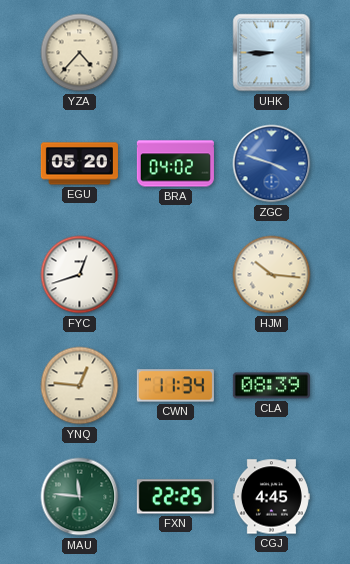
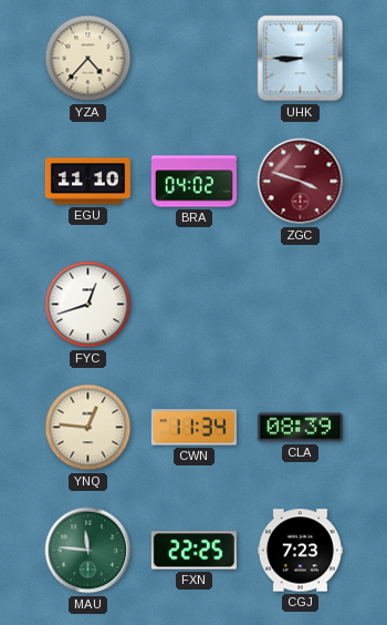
EGU: 05:20 -> 11:10
ZGC dial: blue -> burgundy
HJM: 10:16 -> none
CGJ: 4:45 -> 7:23
